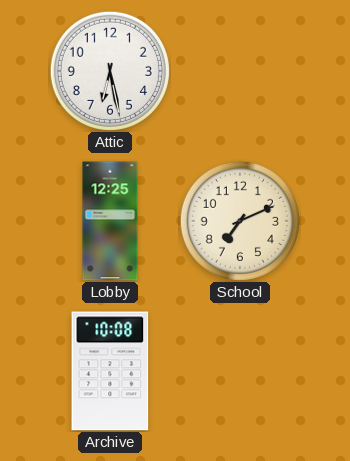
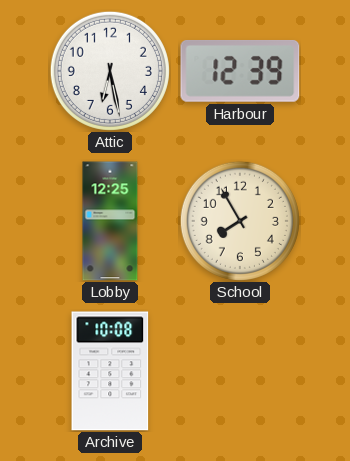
Harbour: none -> 12:39
School: 7:11 -> 7:55
